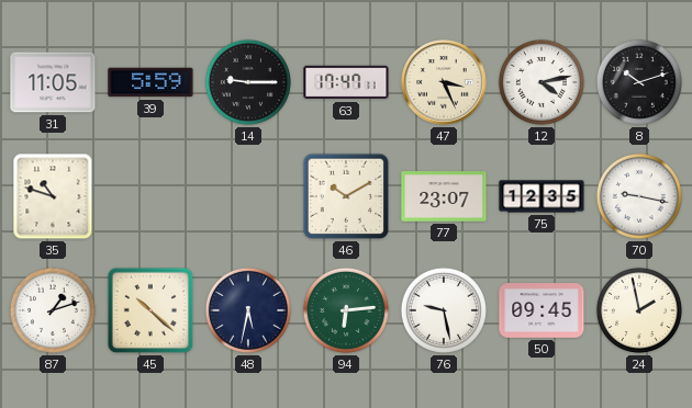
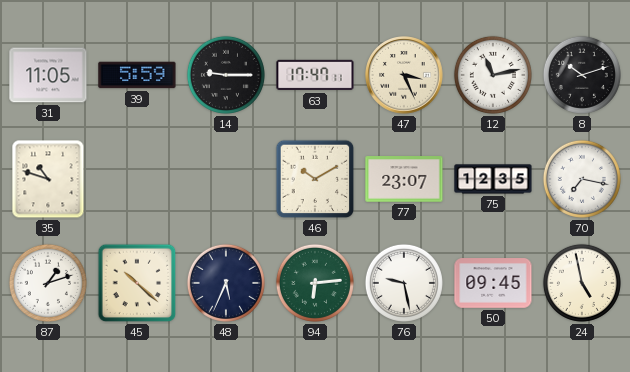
12: 4:13 -> 11:13
70: 9:17 -> 7:17
48: 5:32 -> 5:34
24: 1:58 -> 4:58
